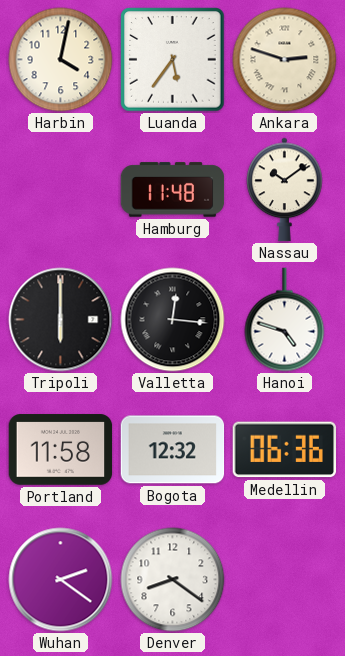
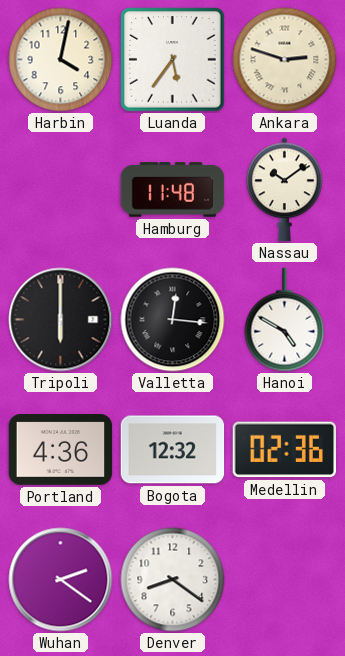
Hanoi: 4:48 -> 4:50
Portland: 11:58 -> 4:36
Medellin: 06:36 -> 02:36
